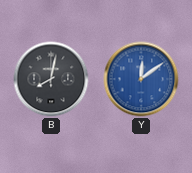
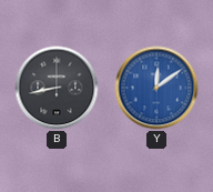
B: 8:02 -> 8:43
